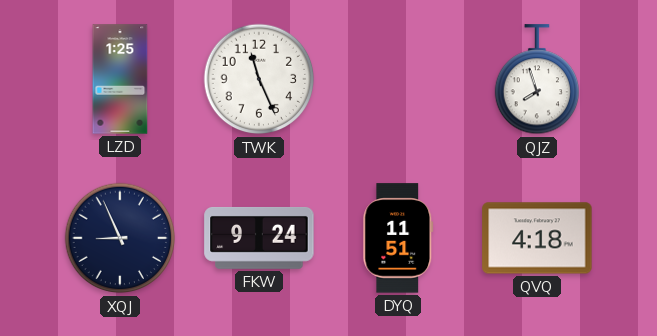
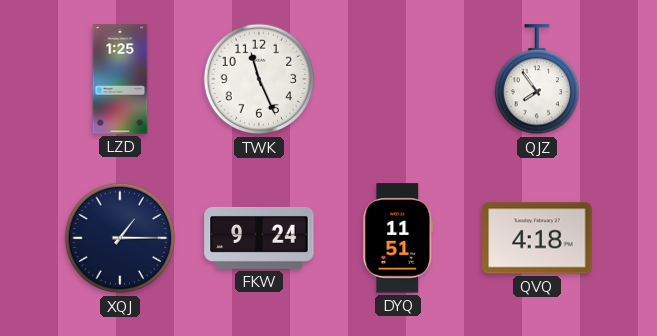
QJZ: 7:57 -> 7:54
XQJ: 8:56 -> 1:15
